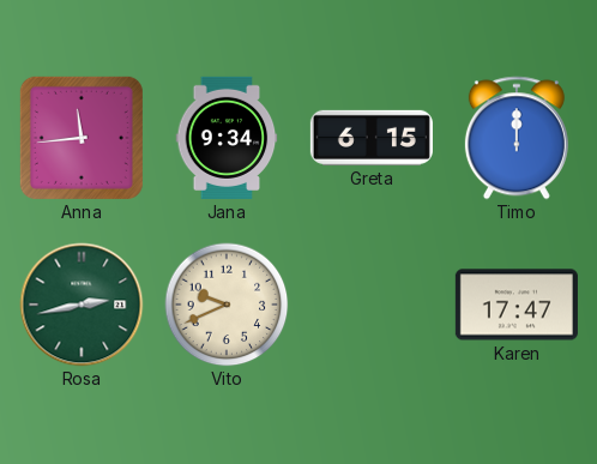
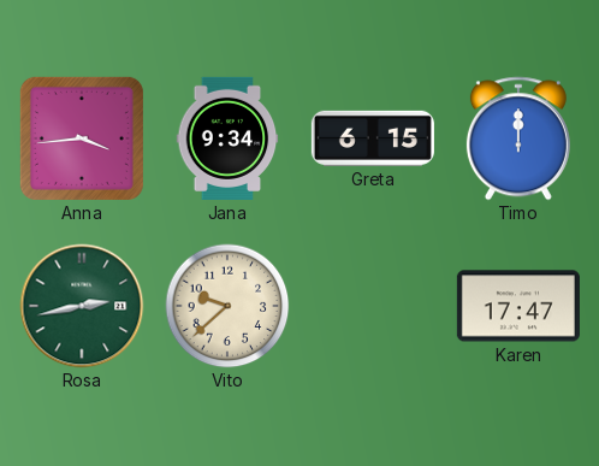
Anna: 11:44 -> 3:44
Vito: 9:41 -> 9:38
